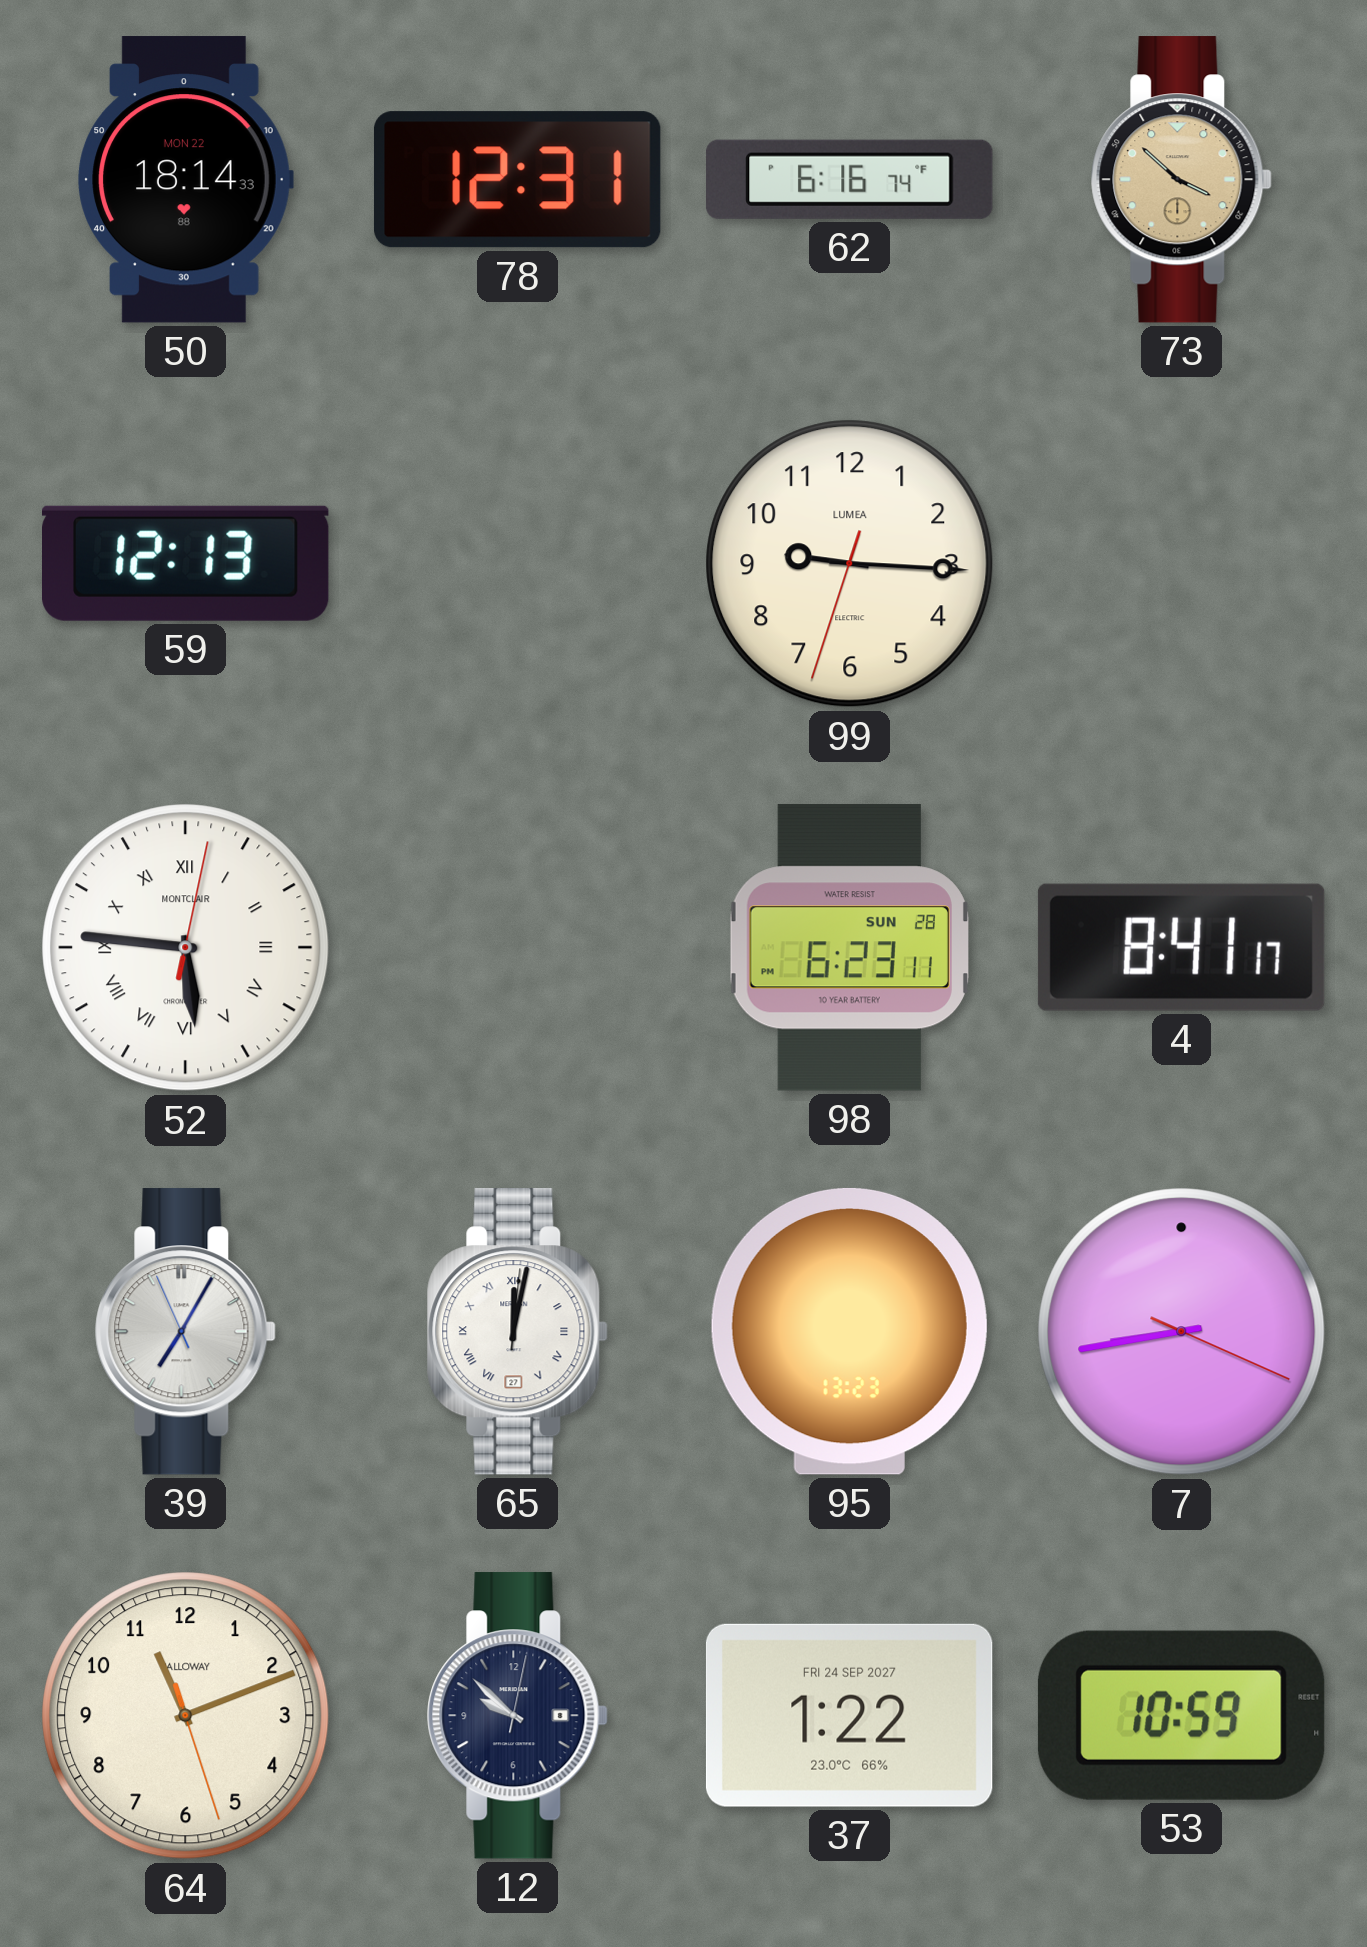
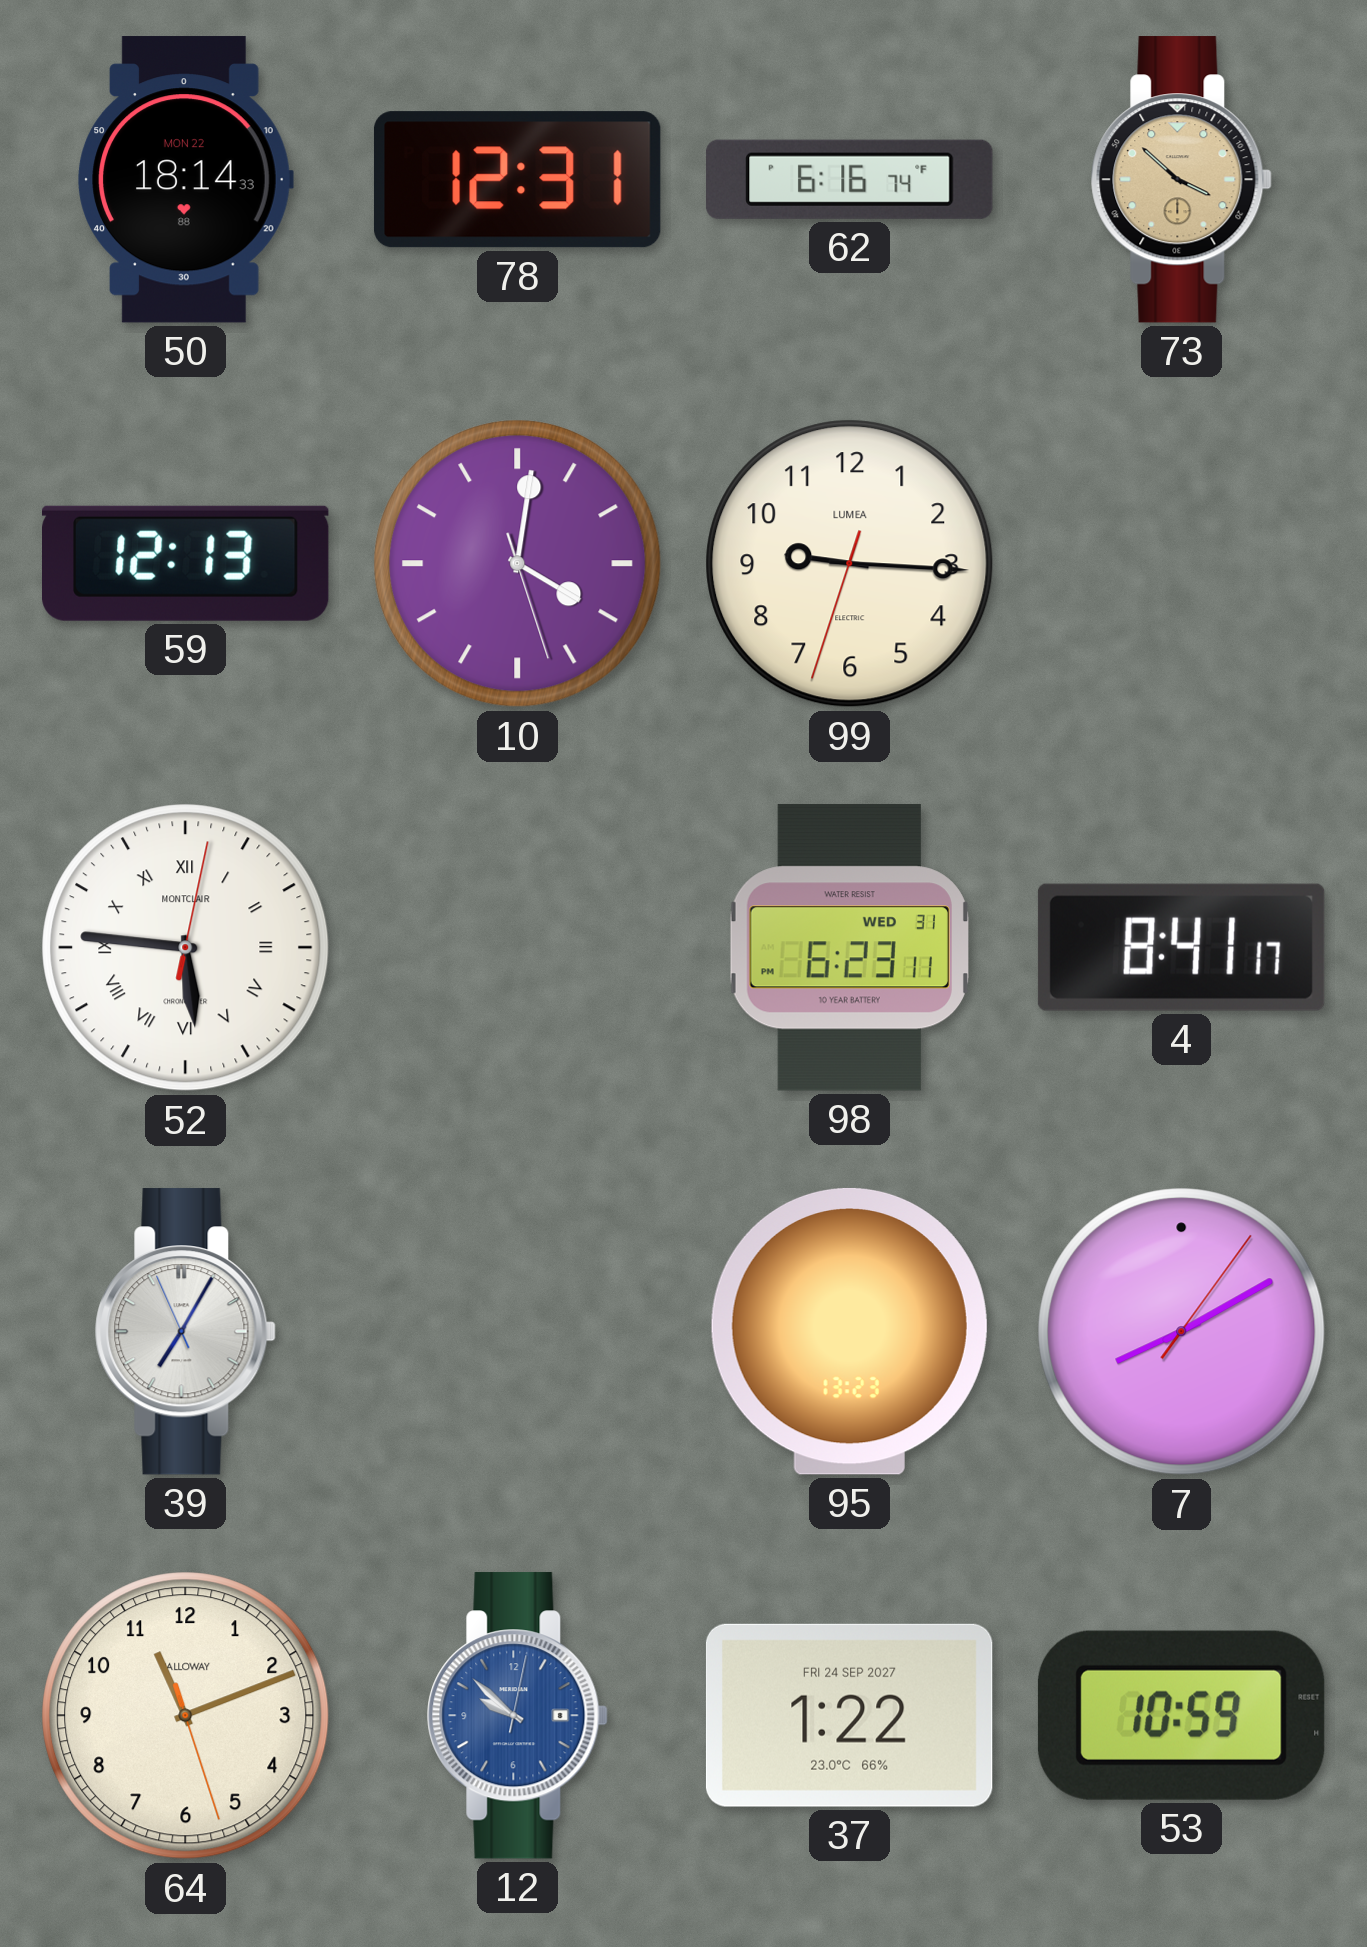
10: none -> 4:01
98 date: SUN 28 -> WED 31
65: 12:02 -> none
7: 8:43 -> 8:10
12 dial: navy -> blue
